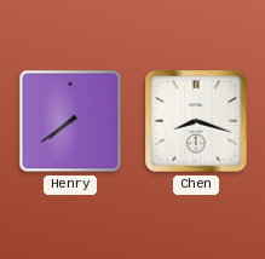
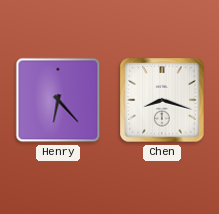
Henry: 7:39 -> 6:23
